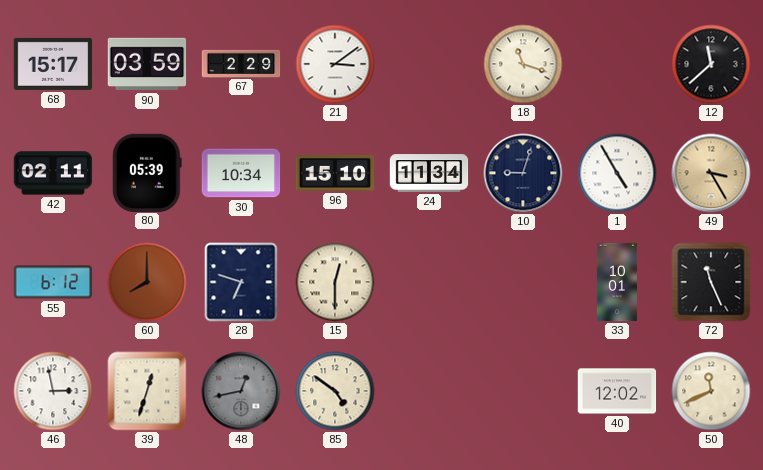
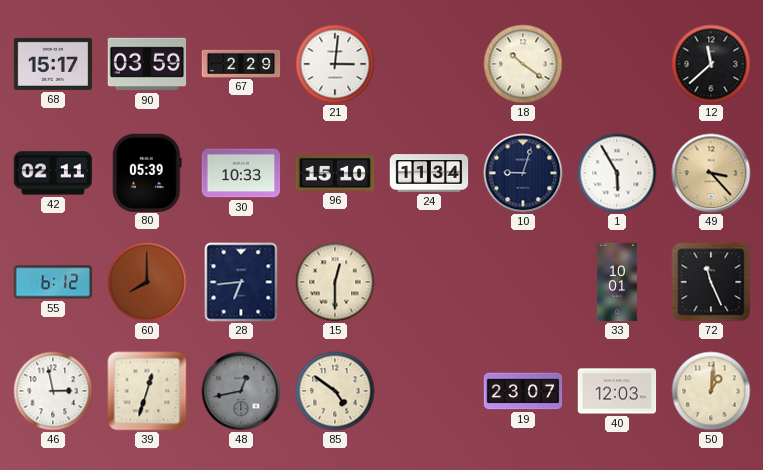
21: 3:09 -> 3:01
18: 11:18 -> 10:21
30: 10:34 -> 10:33
1: 4:55 -> 5:55
49: 3:25 -> 3:23
28: 6:48 -> 6:44
19: none -> 23:07
40: 12:02 -> 12:03
50: 11:41 -> 1:01
